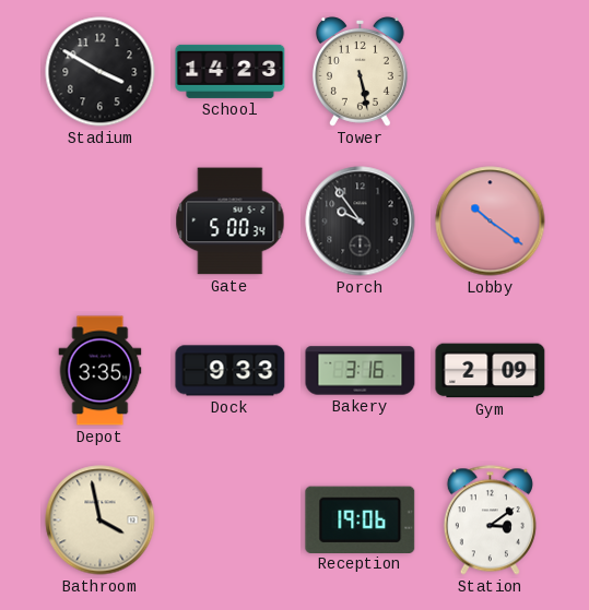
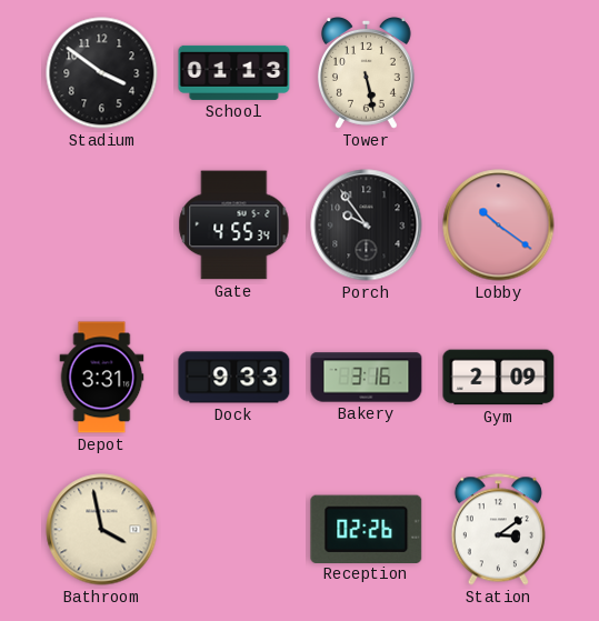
Stadium: 3:50 -> 3:51
School: 14:23 -> 01:13
Gate: 5:00 -> 4:55
Depot: 3:35 -> 3:31
Reception: 19:06 -> 02:26
